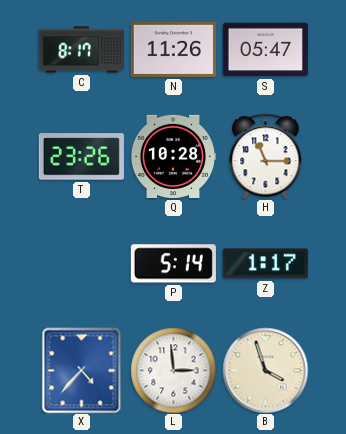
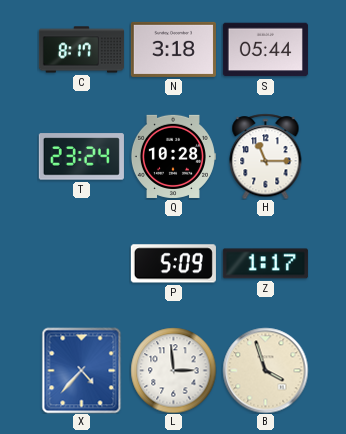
N: 11:26 -> 3:18
S: 05:47 -> 05:44
T: 23:26 -> 23:24
P: 5:14 -> 5:09
